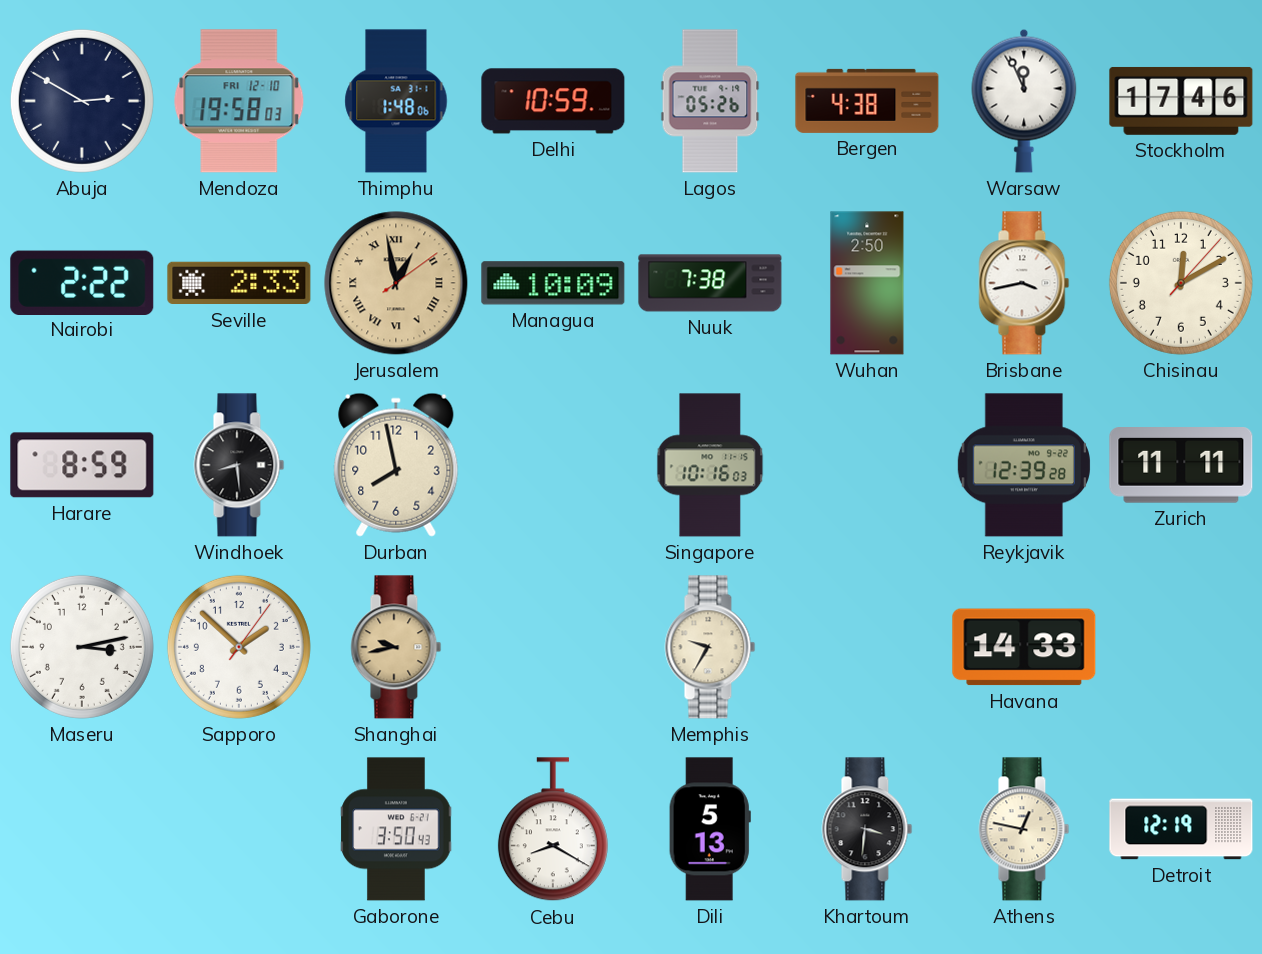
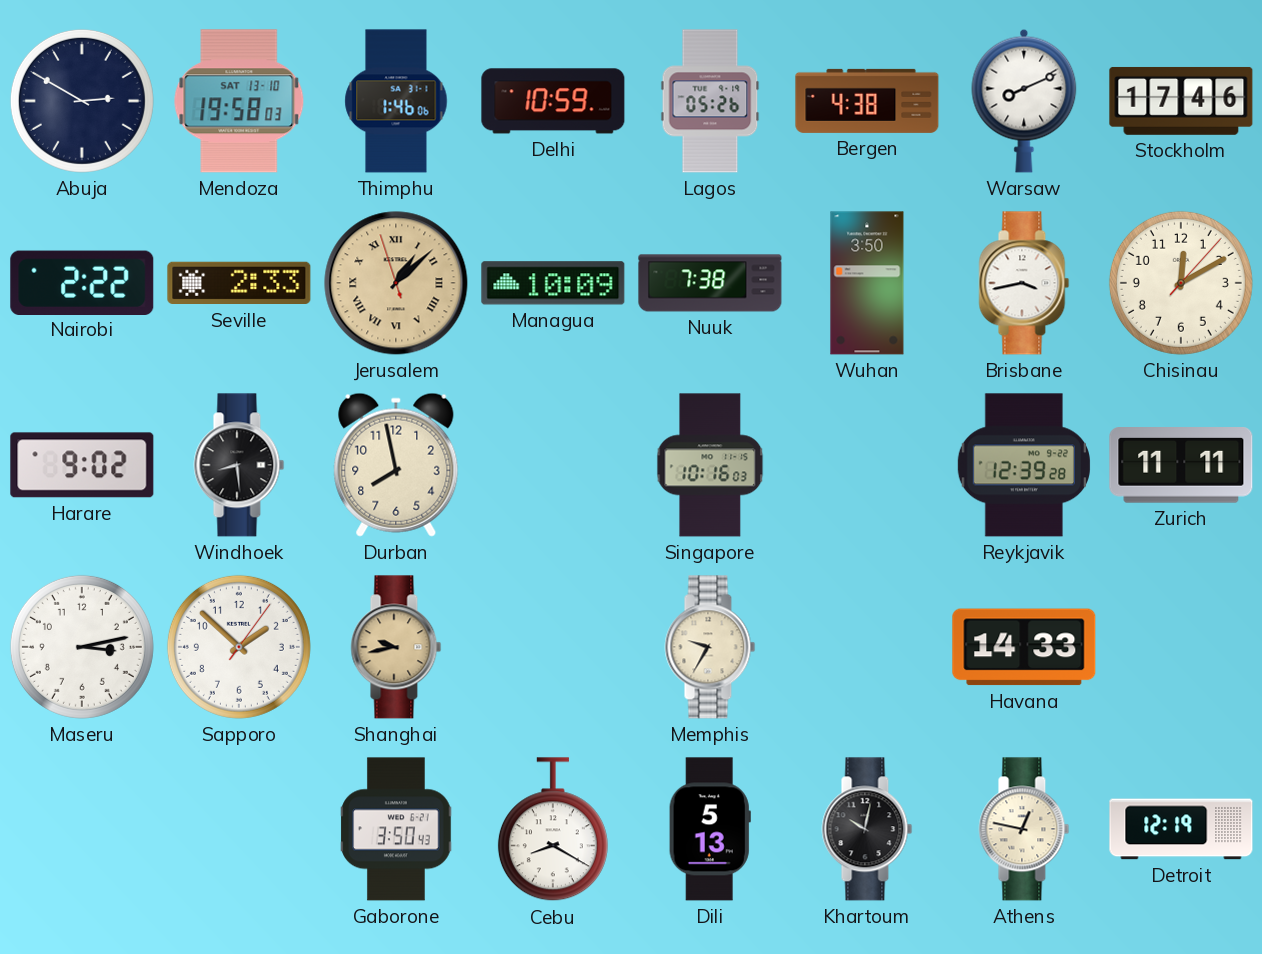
Mendoza date: FRI 12-10 -> SAT 13-10
Thimphu: 1:48 -> 1:46
Warsaw: 11:56 -> 8:11
Jerusalem: 12:58 -> 1:07
Wuhan: 2:50 -> 3:50
Harare: 8:59 -> 9:02
Khartoum: 3:31 -> 10:02
